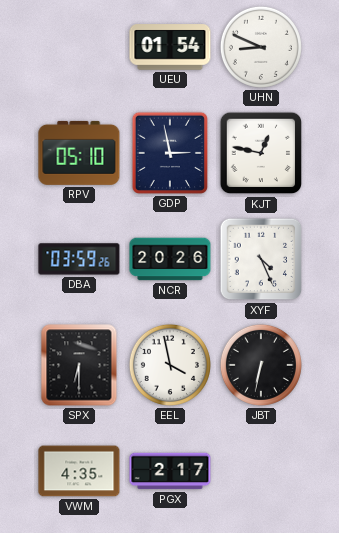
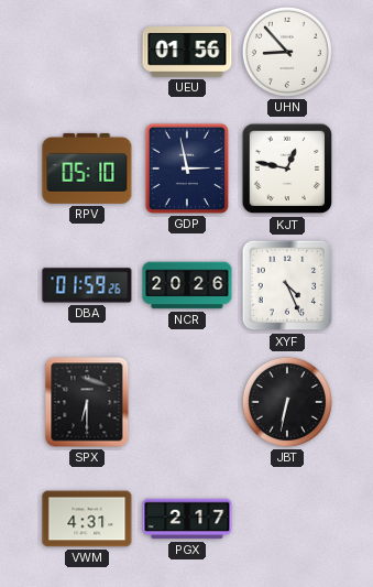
UEU: 01:54 -> 01:56
UHN: 8:49 -> 8:53
DBA: 03:59 -> 01:59
EEL: 3:58 -> none
VWM: 4:35 -> 4:31
